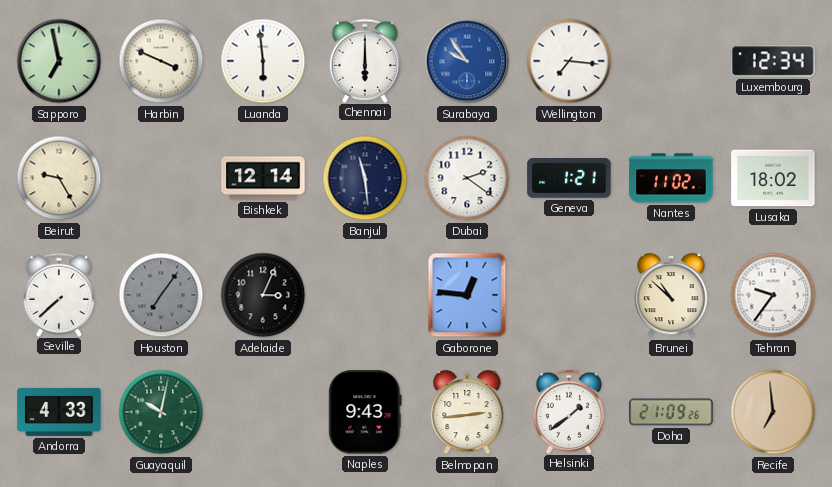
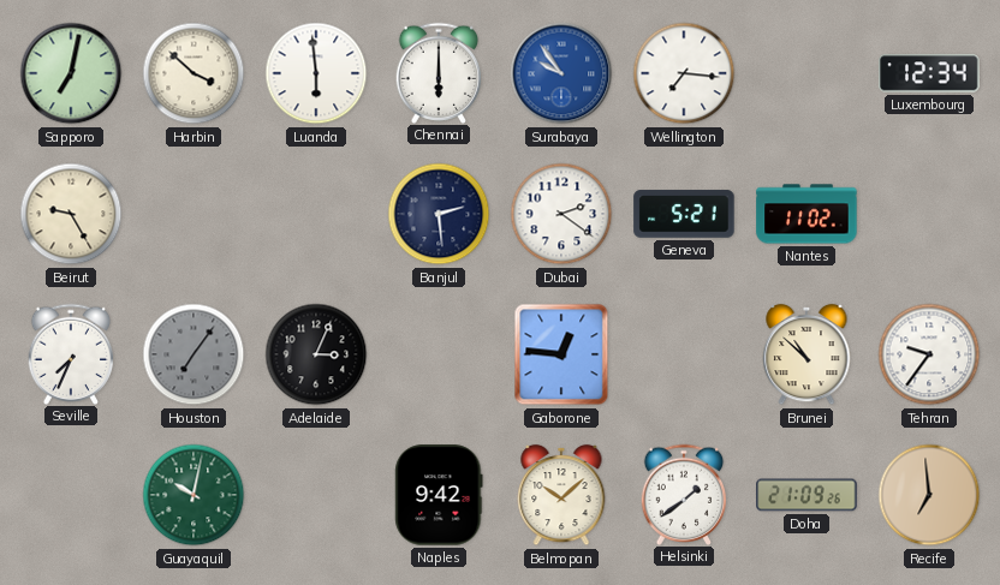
Sapporo: 6:58 -> 7:02
Harbin: 3:49 -> 3:52
Bishkek: 12:14 -> none
Banjul: 11:29 -> 2:29
Geneva: 1:21 -> 5:21
Lusaka: 18:02 -> none
Seville: 7:38 -> 7:34
Andorra: 4:33 -> none
Naples: 9:43 -> 9:42
Belmopan: 2:44 -> 10:08
